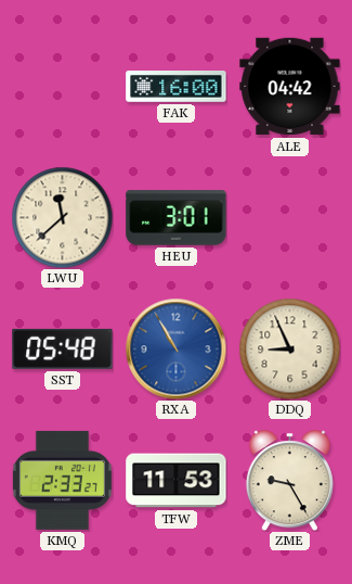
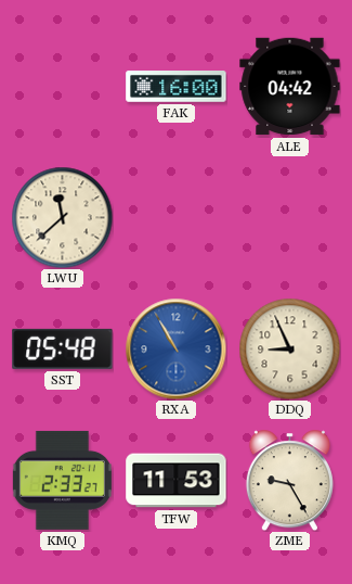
HEU: 3:01 -> none
